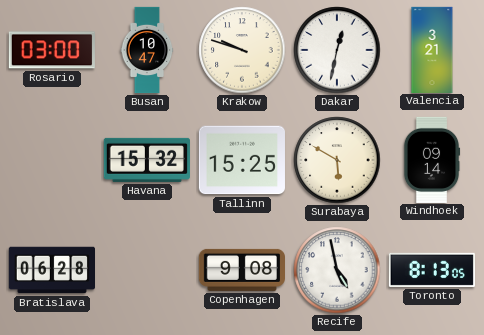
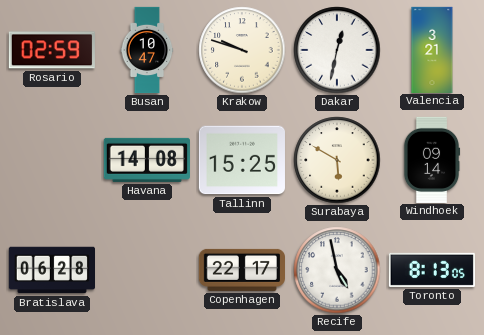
Rosario: 03:00 -> 02:59
Havana: 15:32 -> 14:08
Copenhagen: 9:08 -> 22:17
